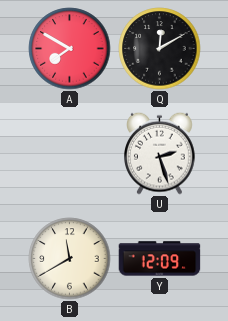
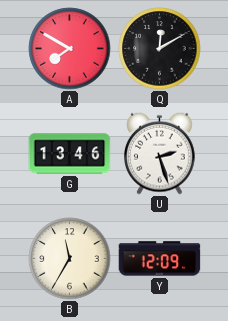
G: none -> 13:46
B: 11:40 -> 11:35
